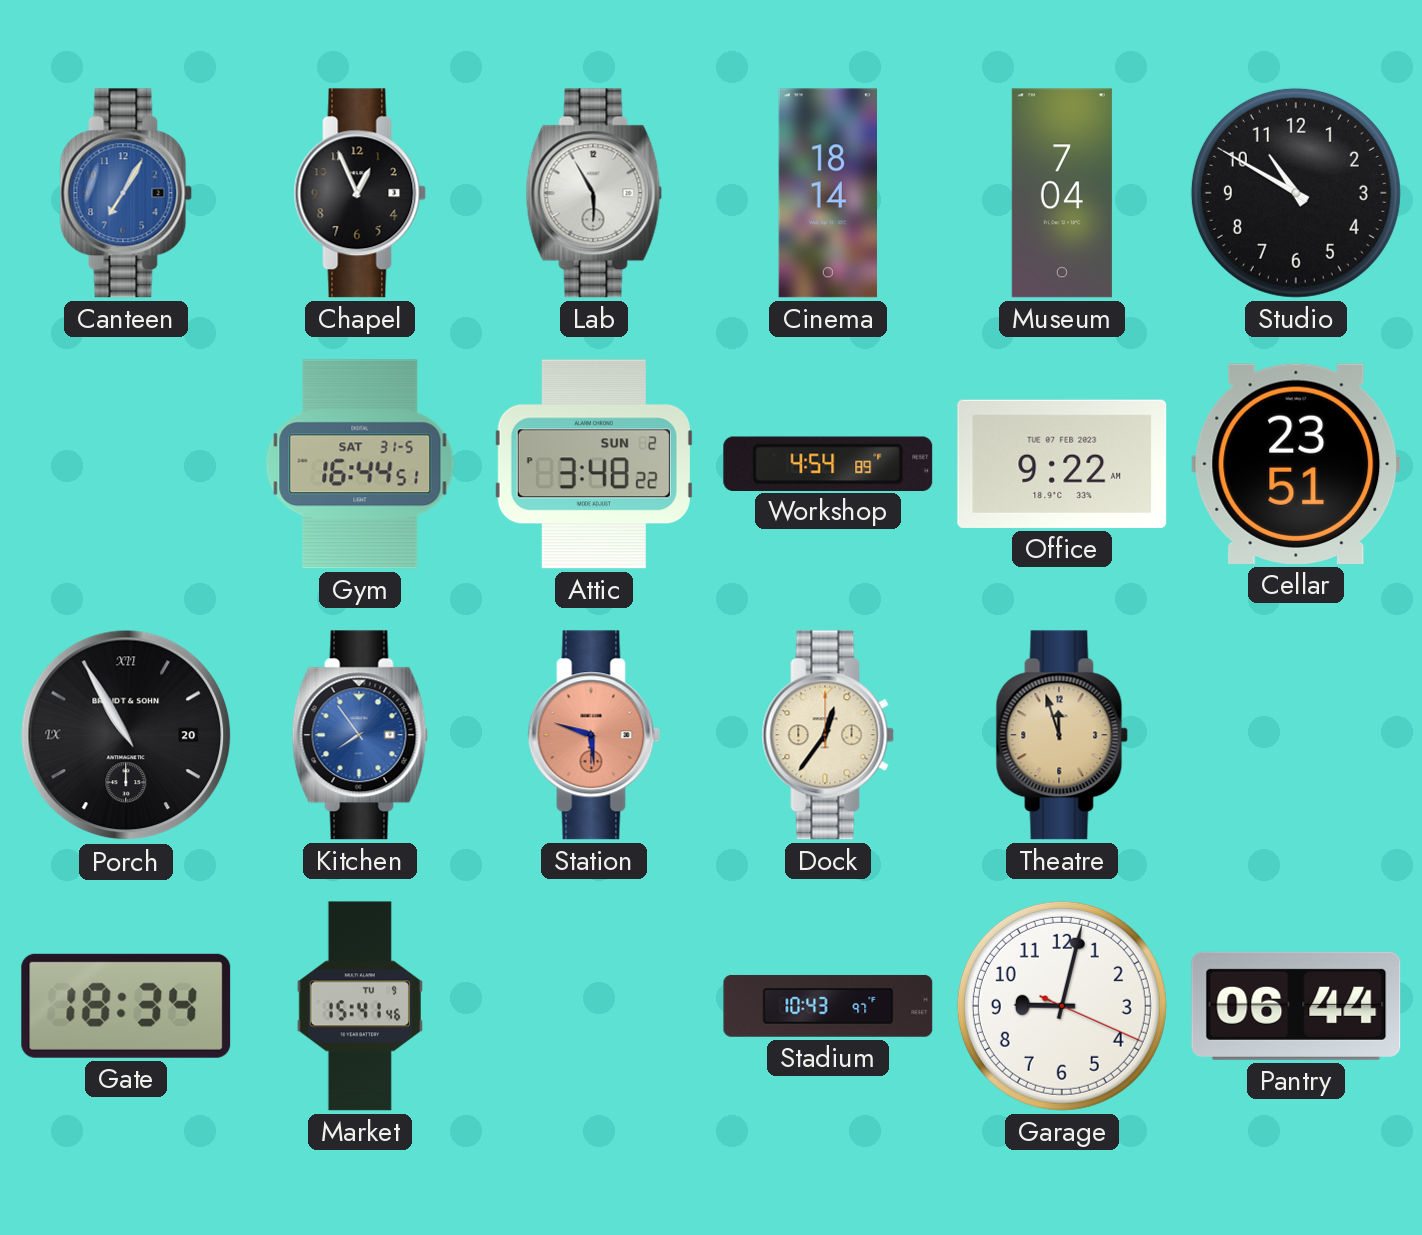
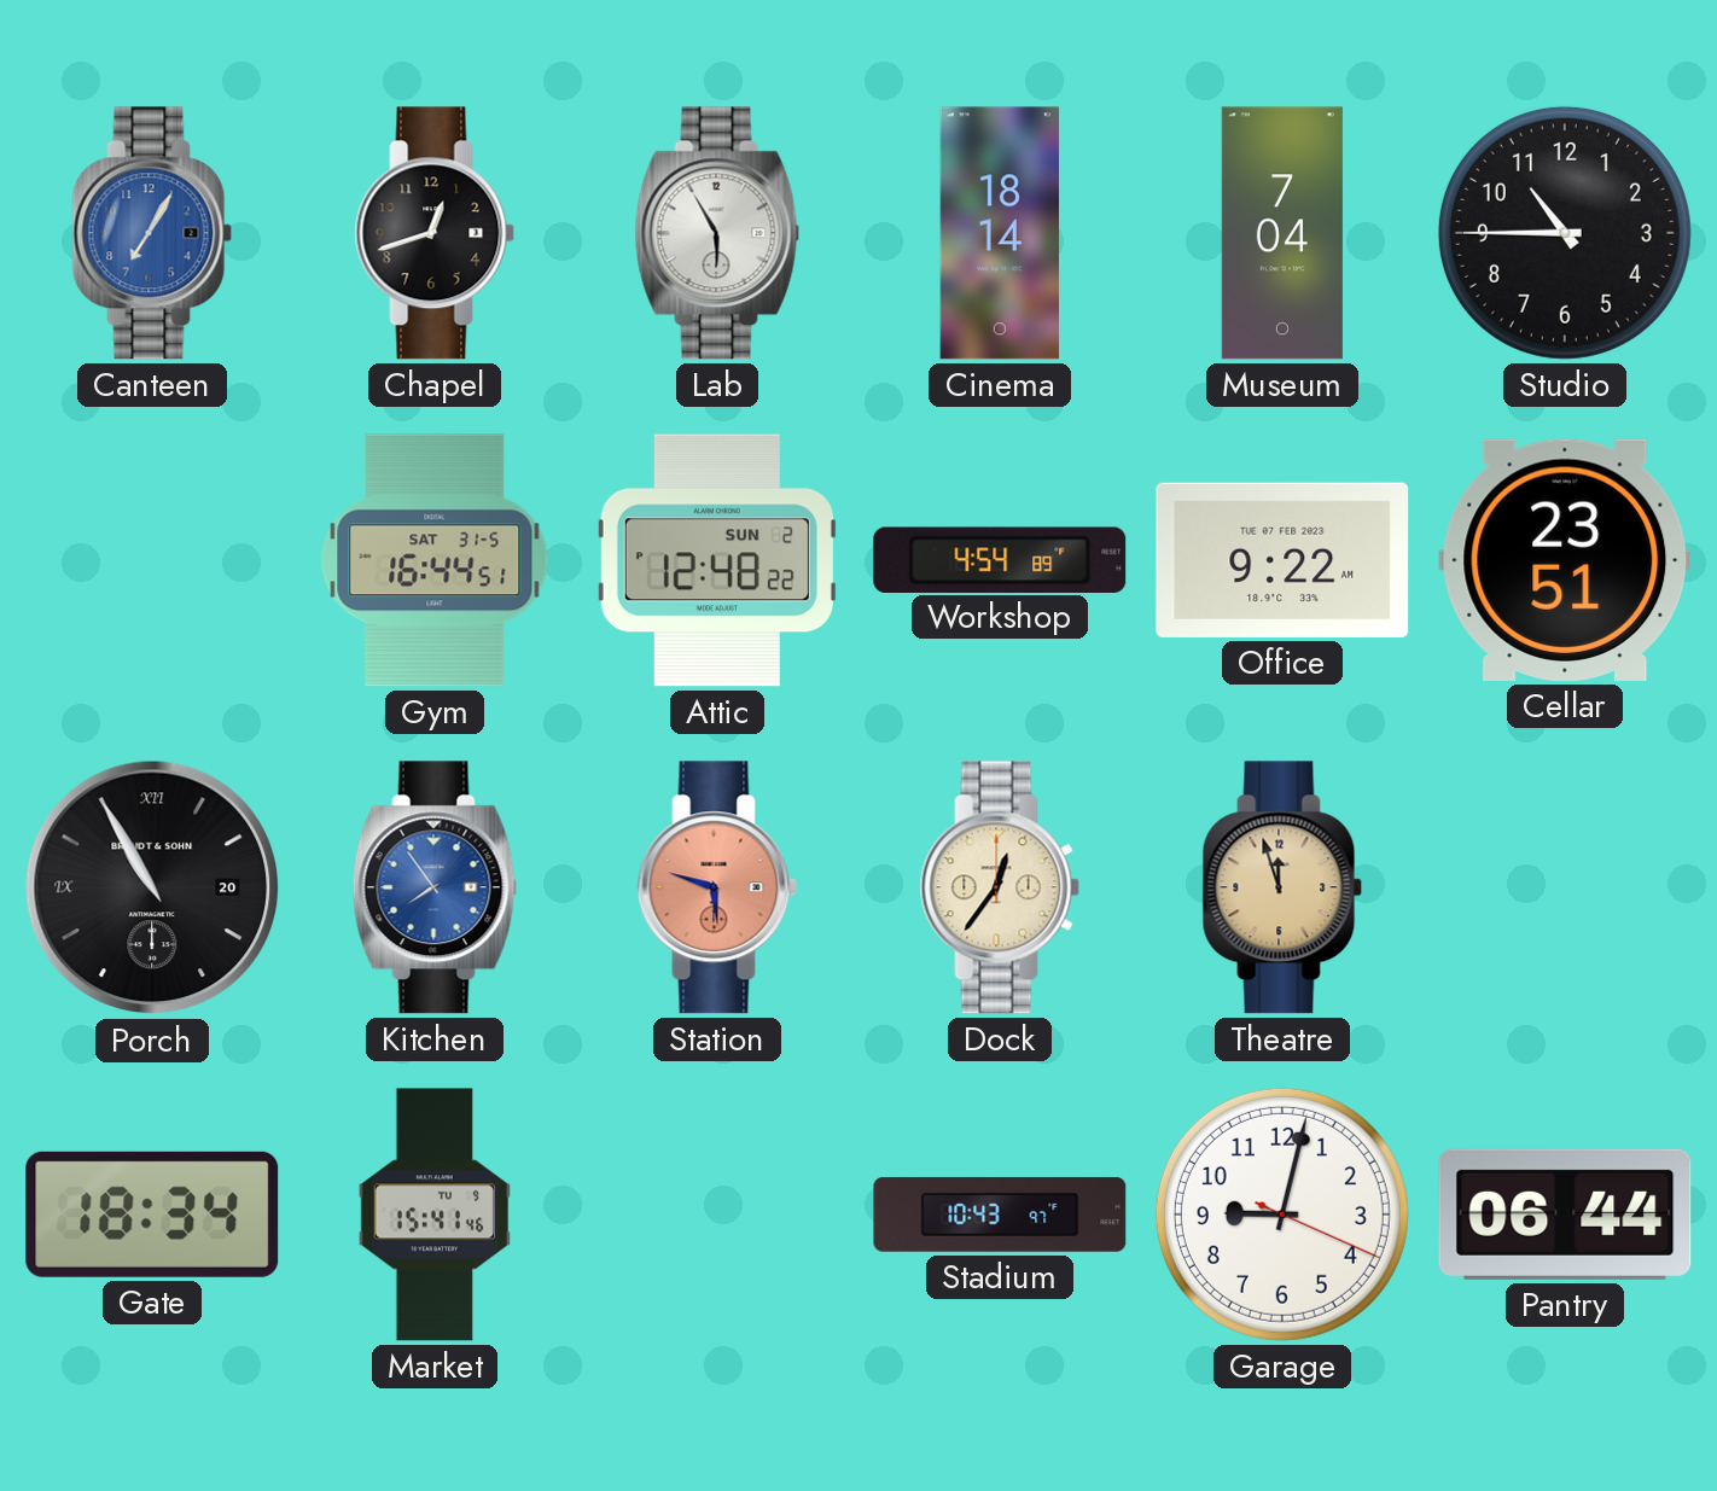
Chapel: 12:56 -> 12:42
Studio: 10:50 -> 10:45
Attic: 3:48 -> 12:48
